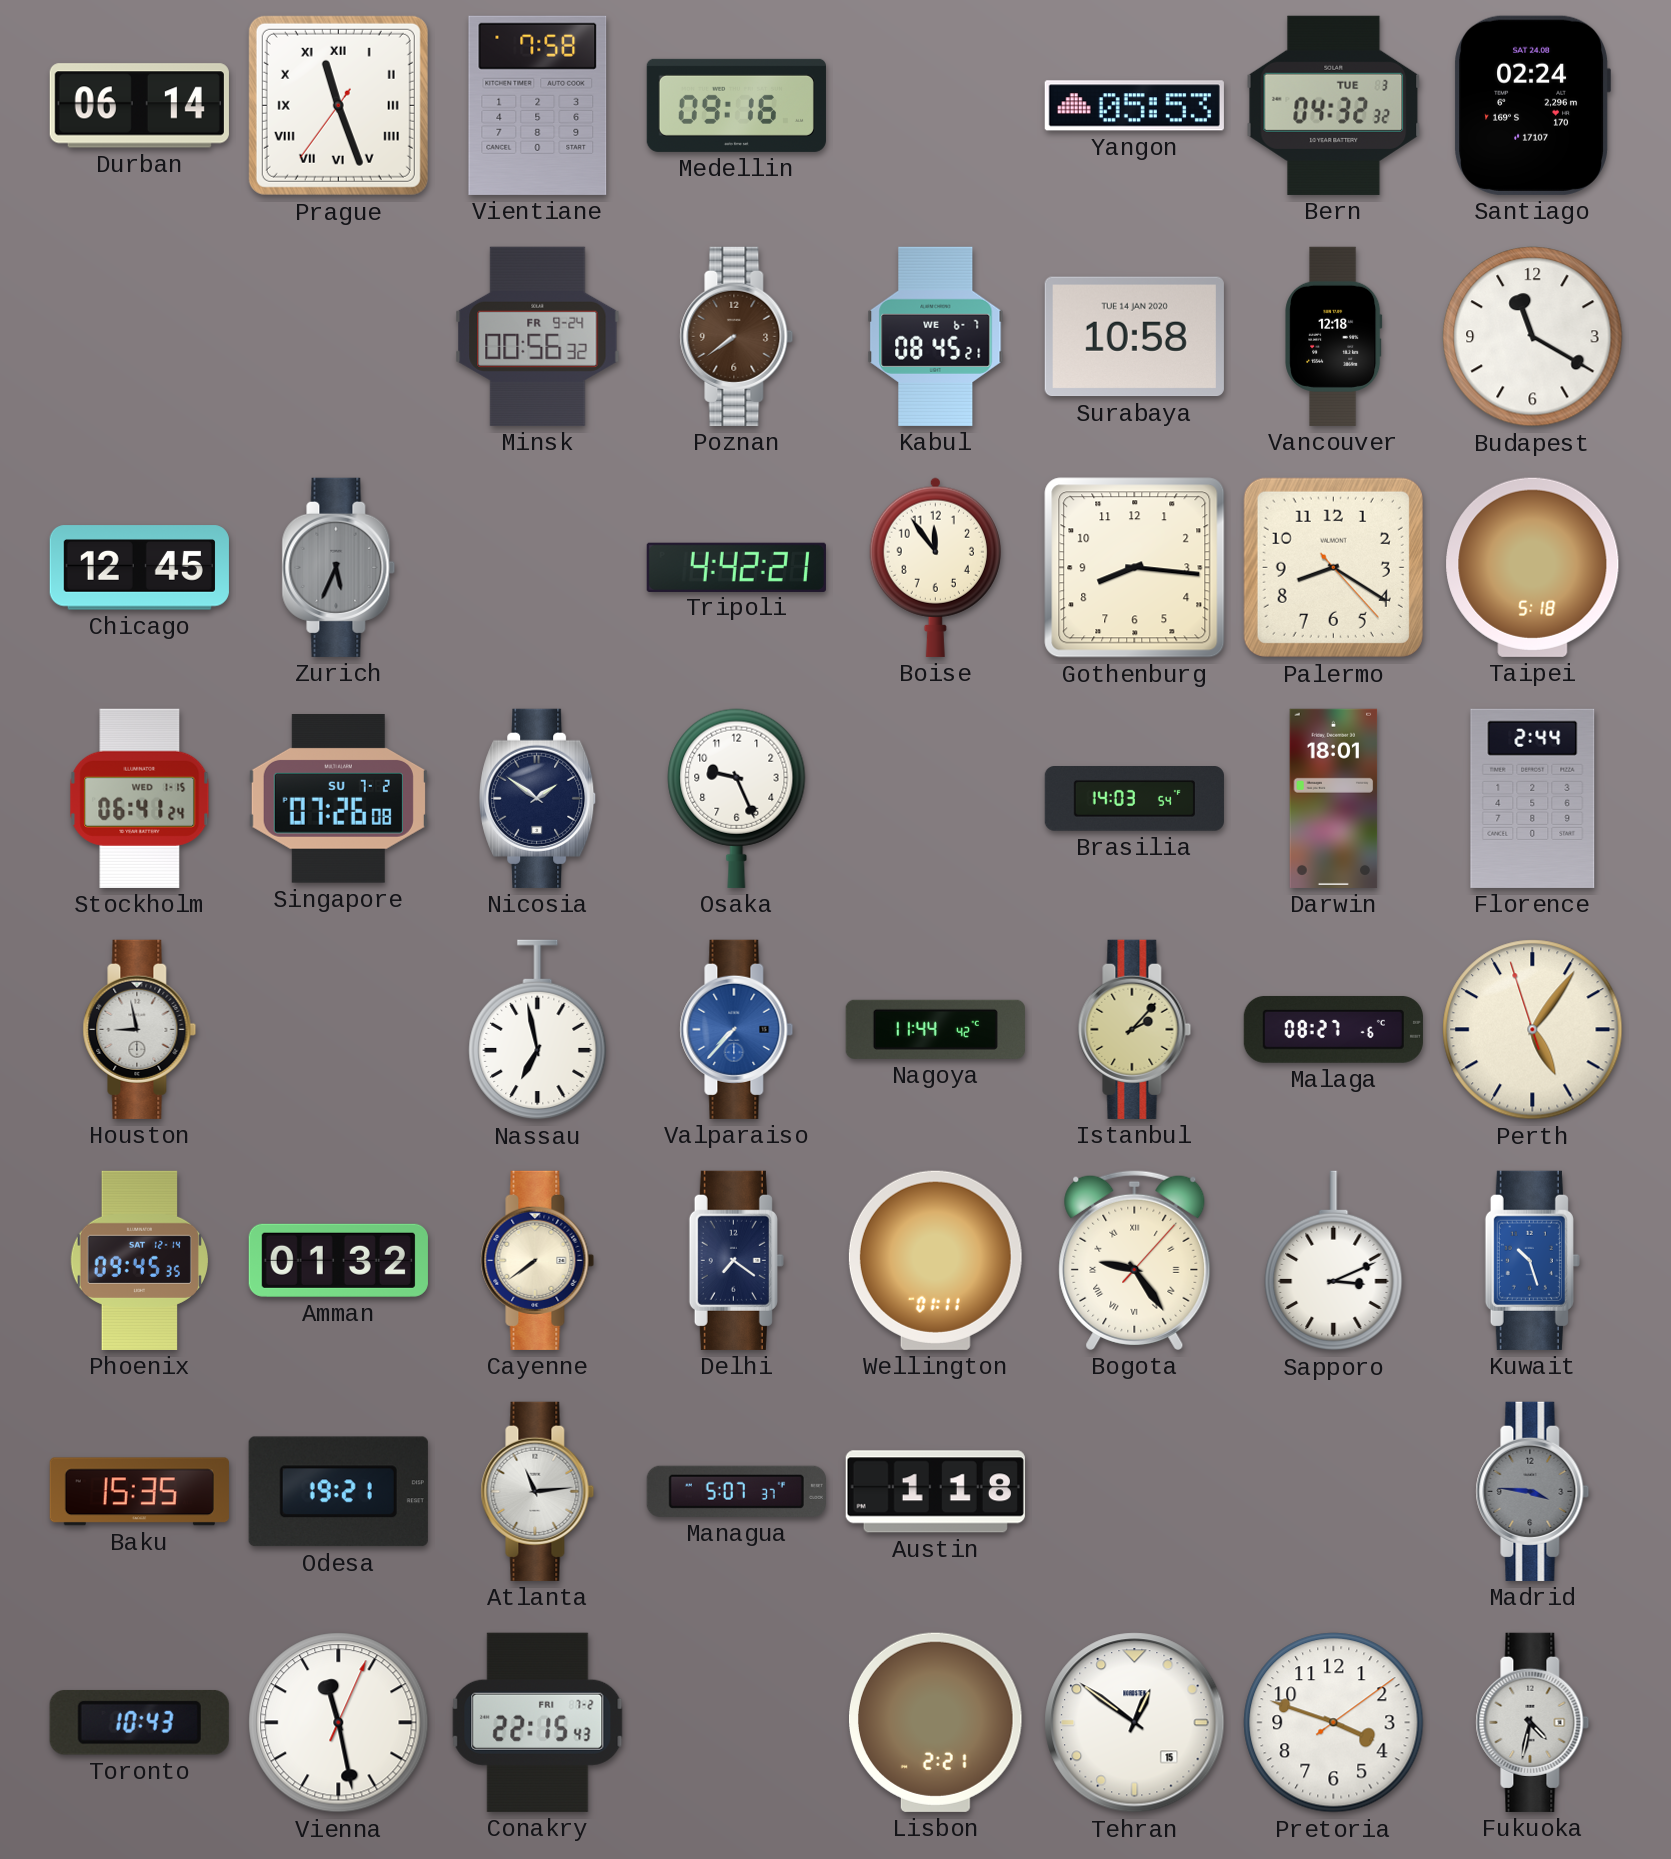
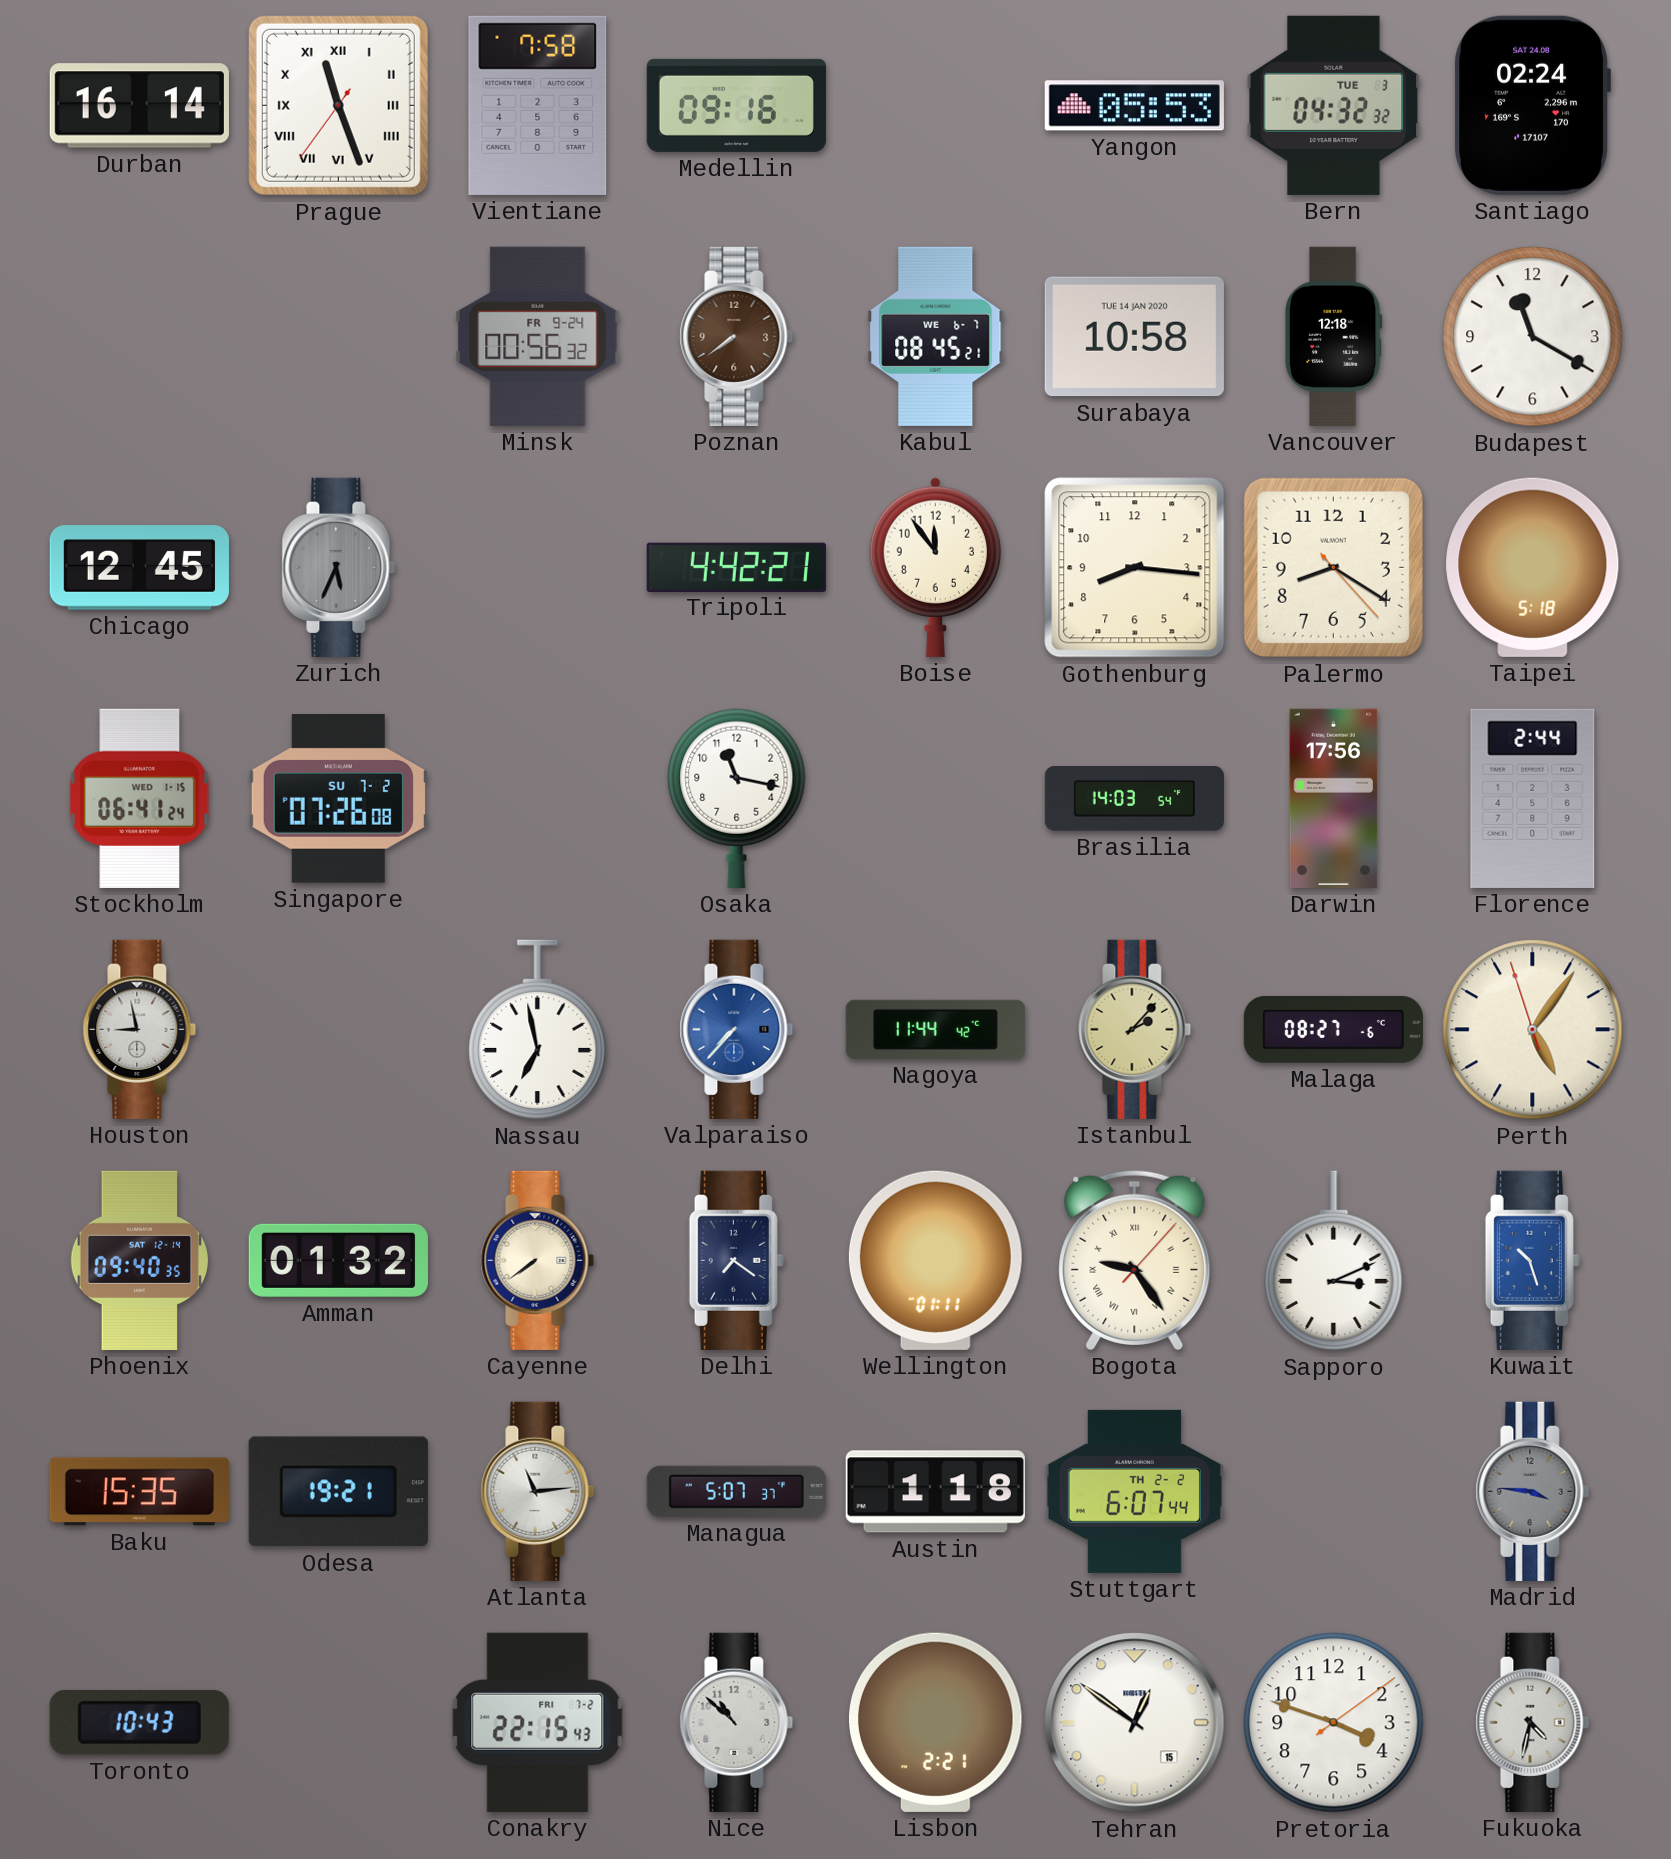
Durban: 06:14 -> 16:14
Nicosia: 1:51 -> none
Osaka: 9:26 -> 11:17
Darwin: 18:01 -> 17:56
Phoenix: 09:45 -> 09:40
Stuttgart: none -> 6:07
Vienna: 11:28 -> none
Nice: none -> 10:52
